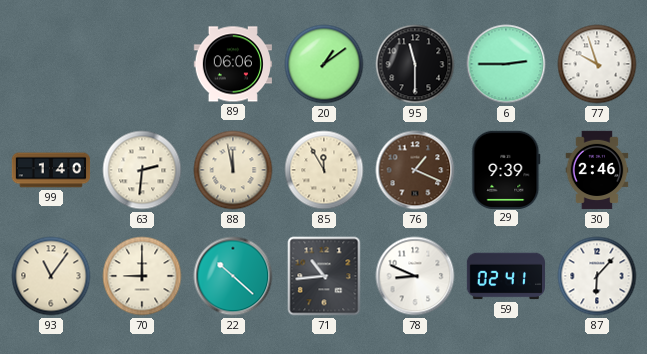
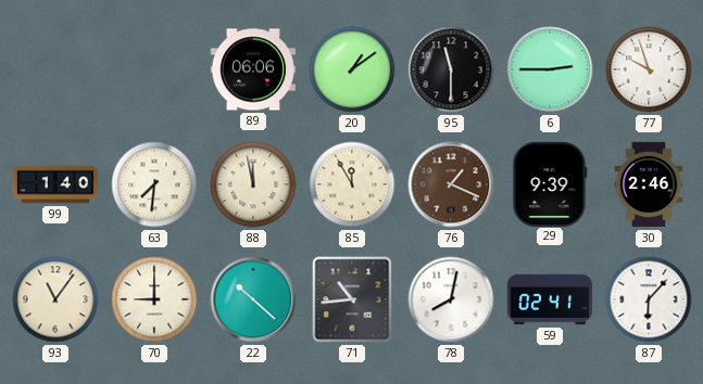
63: 2:31 -> 7:31
78: 8:49 -> 8:02
